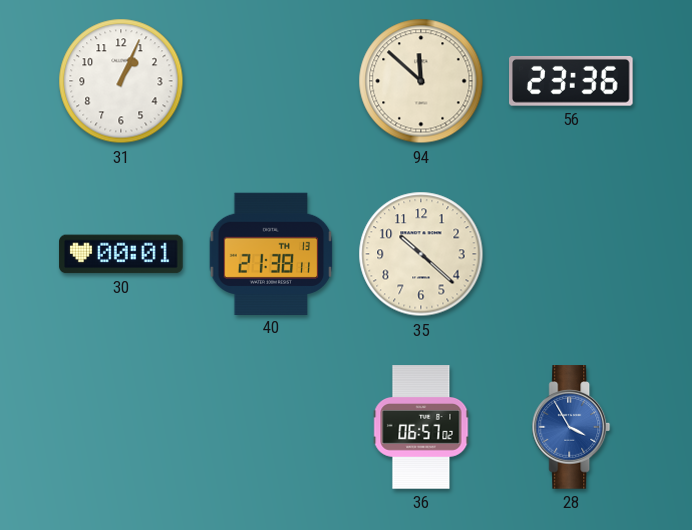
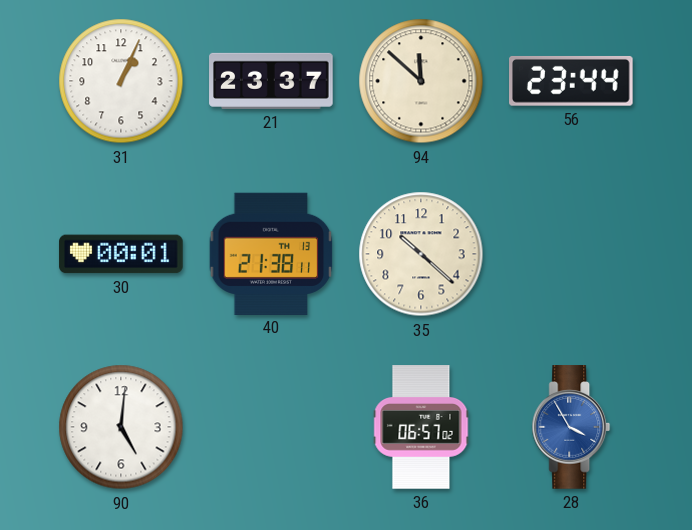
21: none -> 23:37
56: 23:36 -> 23:44
90: none -> 5:01
